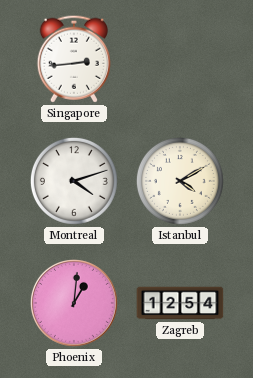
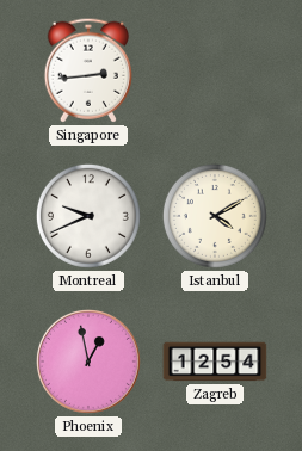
Montreal: 4:12 -> 9:41
Phoenix: 1:01 -> 12:58
